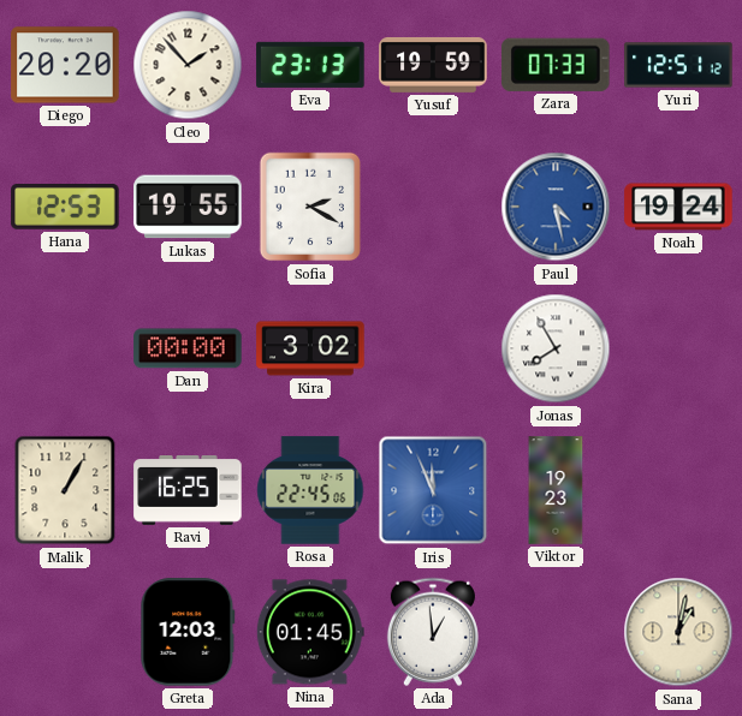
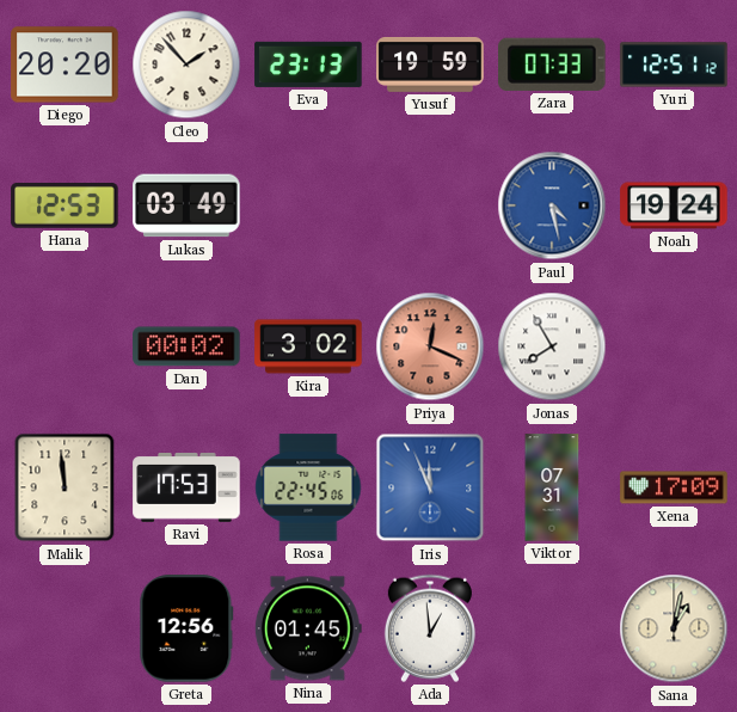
Lukas: 19:55 -> 03:49
Sofia: 2:20 -> none
Dan: 00:00 -> 00:02
Priya: none -> 12:19
Malik: 1:05 -> 11:59
Ravi: 16:25 -> 17:53
Viktor: 19:23 -> 07:31
Xena: none -> 17:09
Greta: 12:03 -> 12:56
